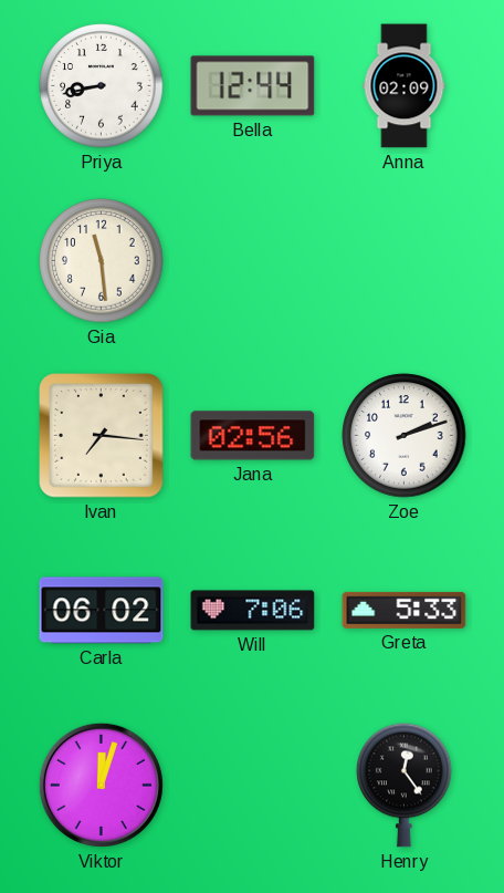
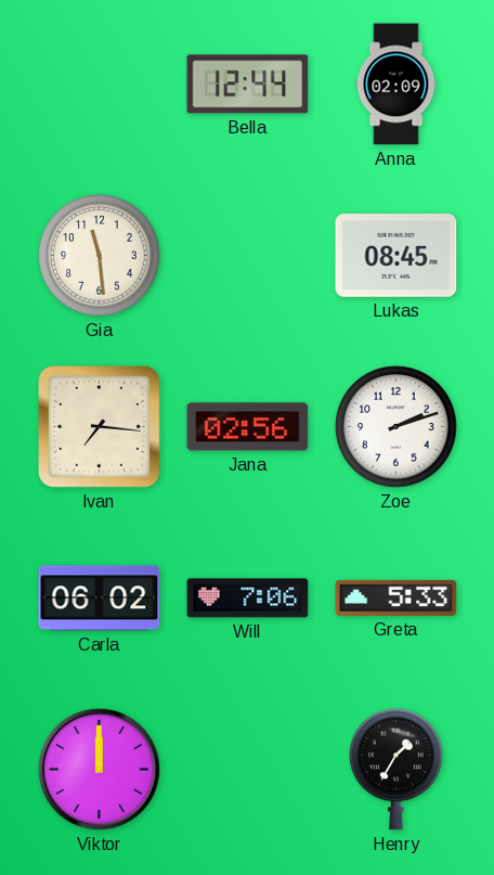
Priya: 8:43 -> none
Lukas: none -> 08:45
Viktor: 12:03 -> 12:00
Henry: 12:24 -> 1:35
